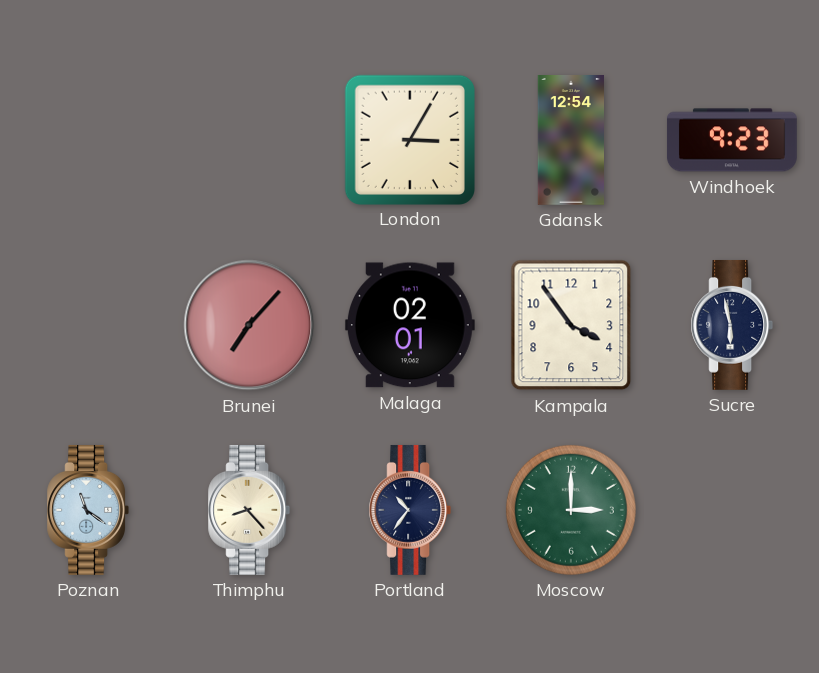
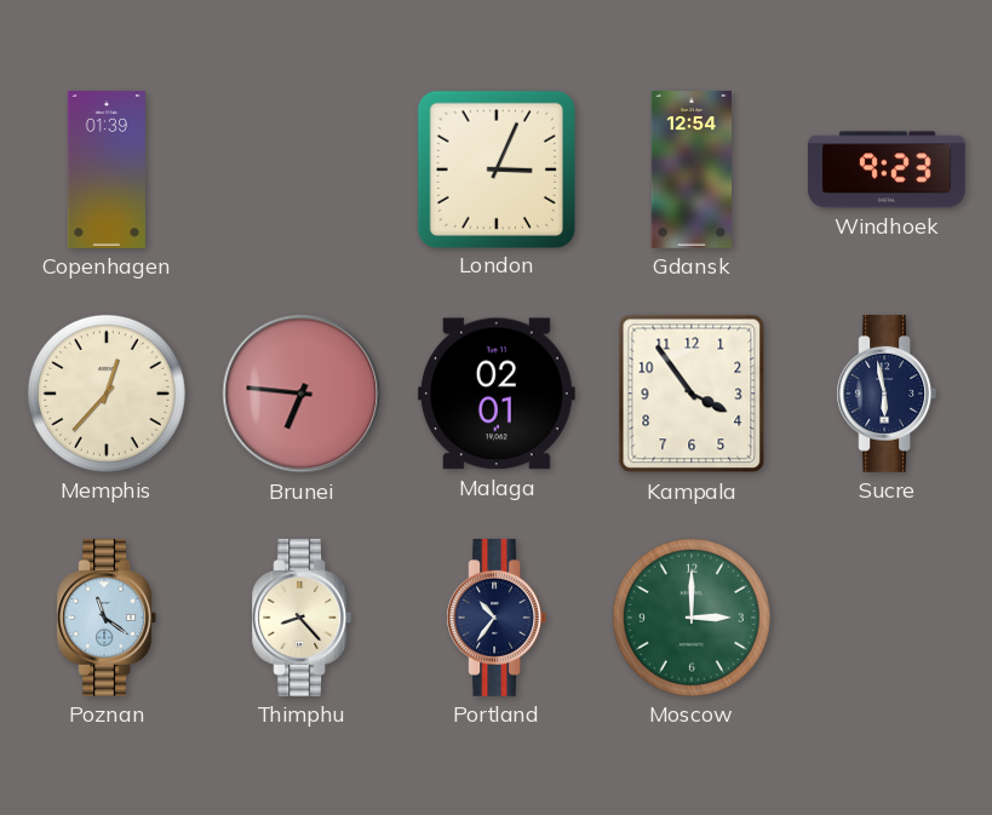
Copenhagen: none -> 01:39
London: 3:05 -> 3:04
Memphis: none -> 12:37
Brunei: 7:07 -> 6:46
